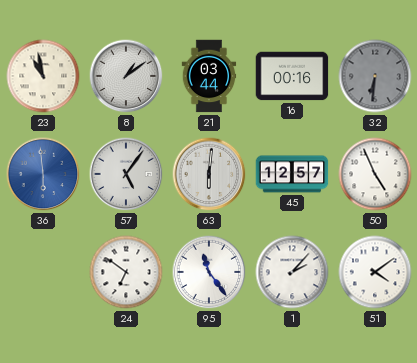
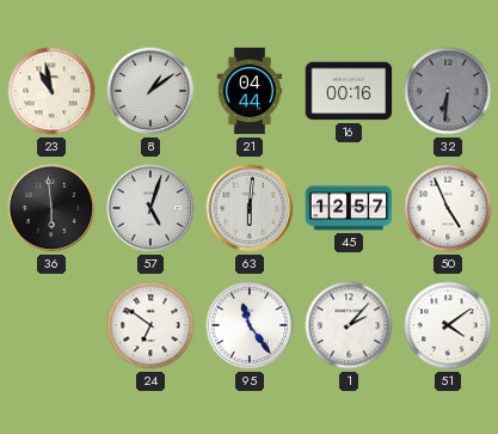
21: 03:44 -> 04:44
36 dial: blue -> black
57: 5:06 -> 5:03
